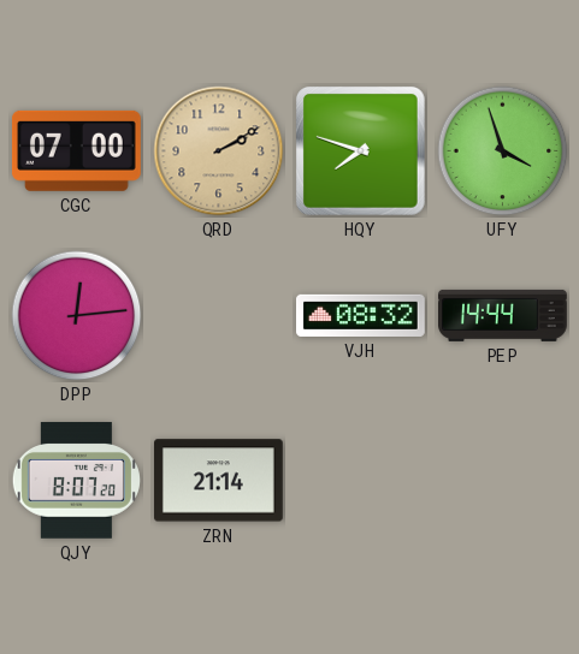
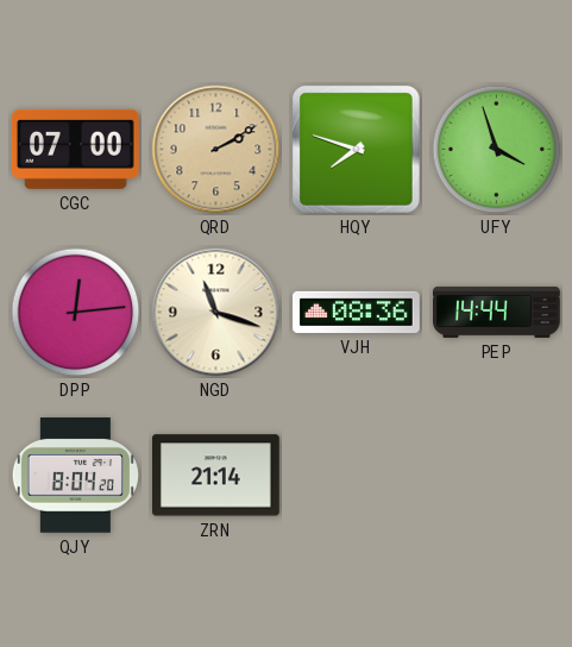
NGD: none -> 11:18
VJH: 08:32 -> 08:36
QJY: 8:07 -> 8:04
